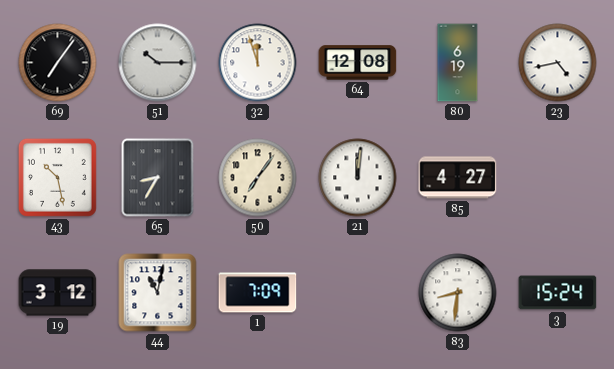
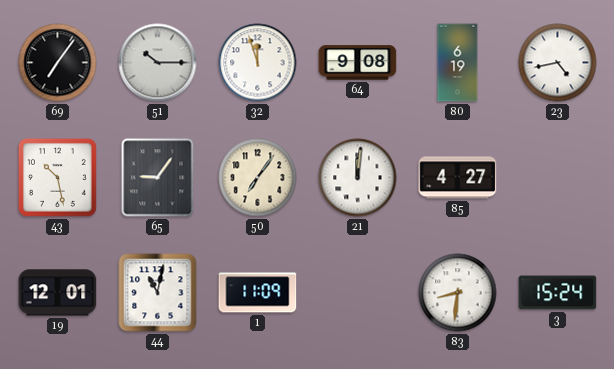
64: 12:08 -> 9:08
65: 8:35 -> 9:06
19: 3:12 -> 12:01
1: 7:09 -> 11:09
